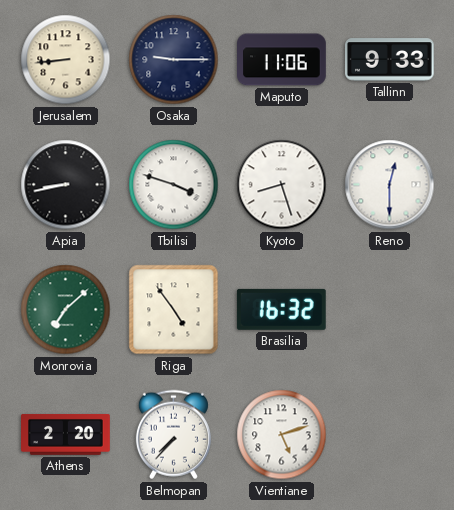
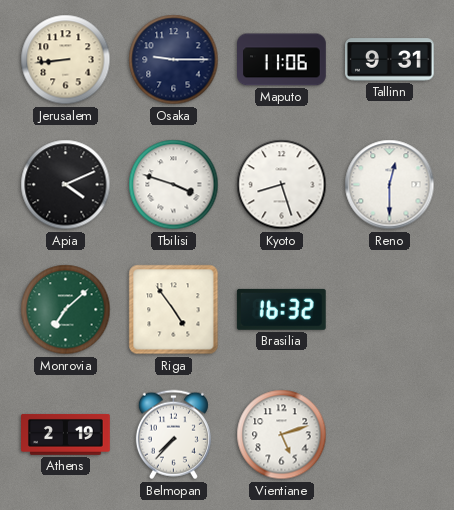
Tallinn: 9:33 -> 9:31
Apia: 8:43 -> 4:11
Athens: 2:20 -> 2:19
